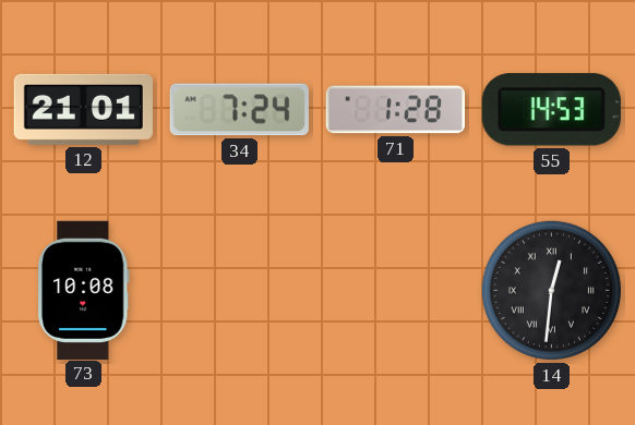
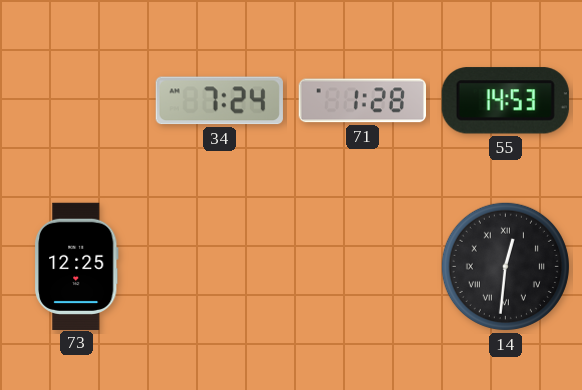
12: 21:01 -> none
73: 10:08 -> 12:25
